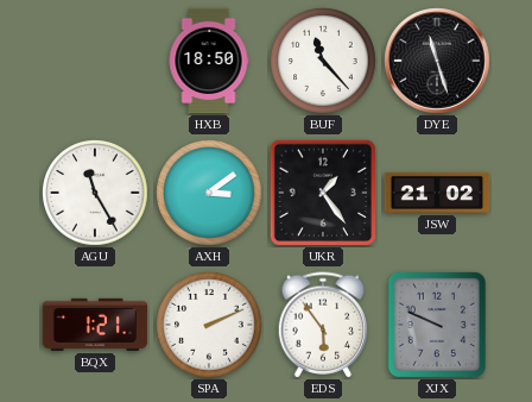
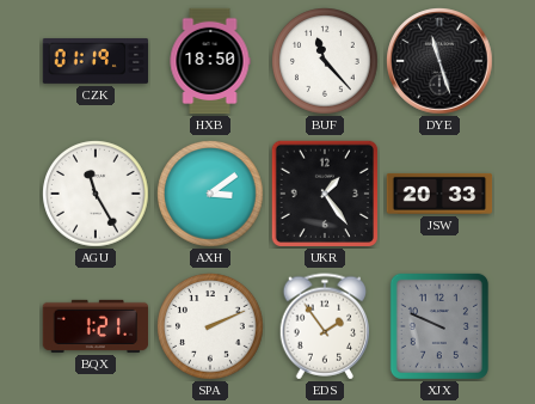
CZK: none -> 01:19
JSW: 21:02 -> 20:33
EDS: 5:54 -> 1:54
